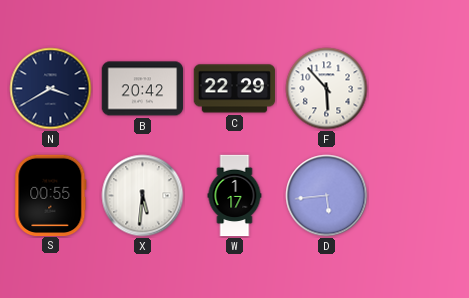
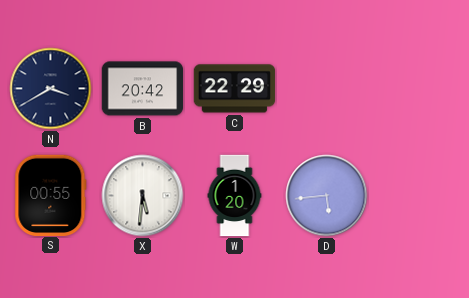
F: 5:53 -> none
W: 1:17 -> 1:20
